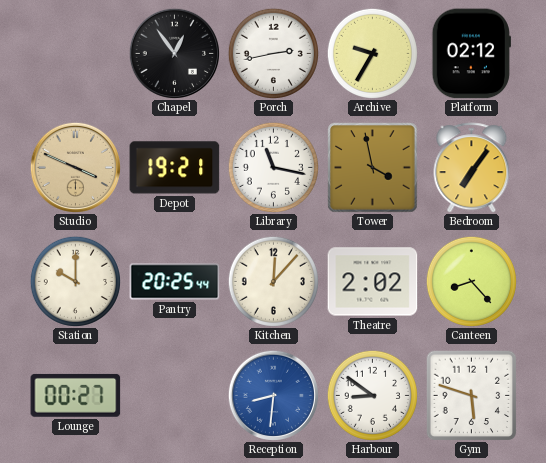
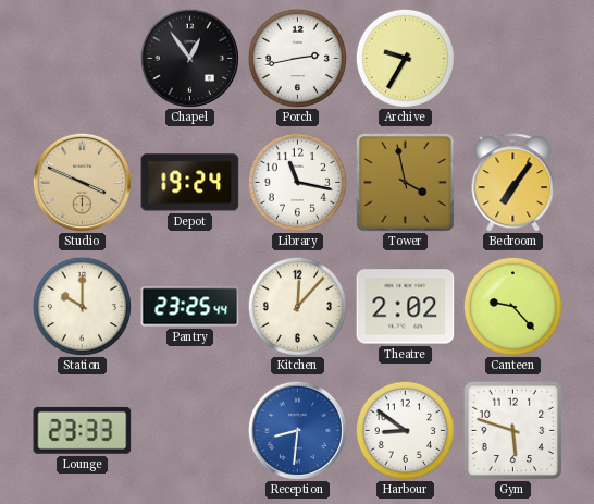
Platform: 02:12 -> none
Depot: 19:21 -> 19:24
Pantry: 20:25 -> 23:25
Canteen: 8:23 -> 9:23
Lounge: 00:27 -> 23:33
